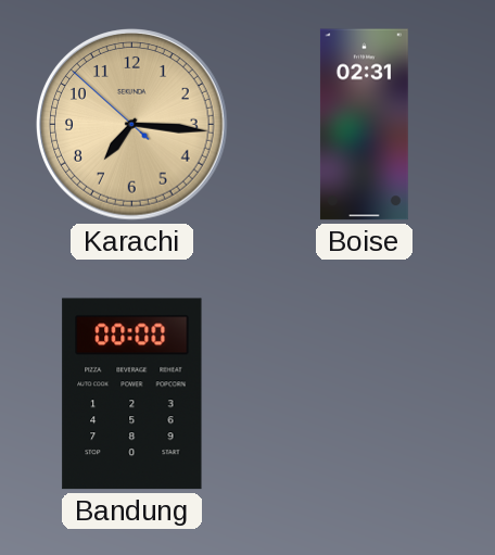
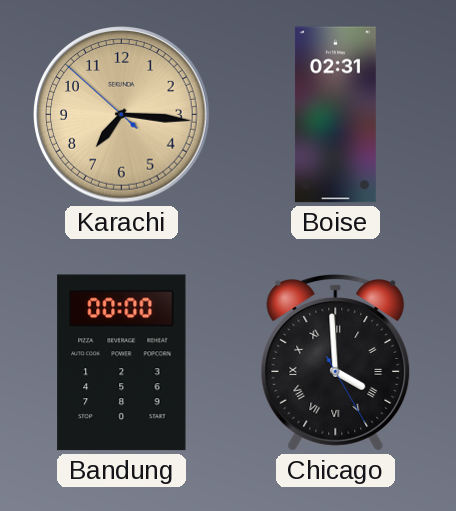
Chicago: none -> 3:59
